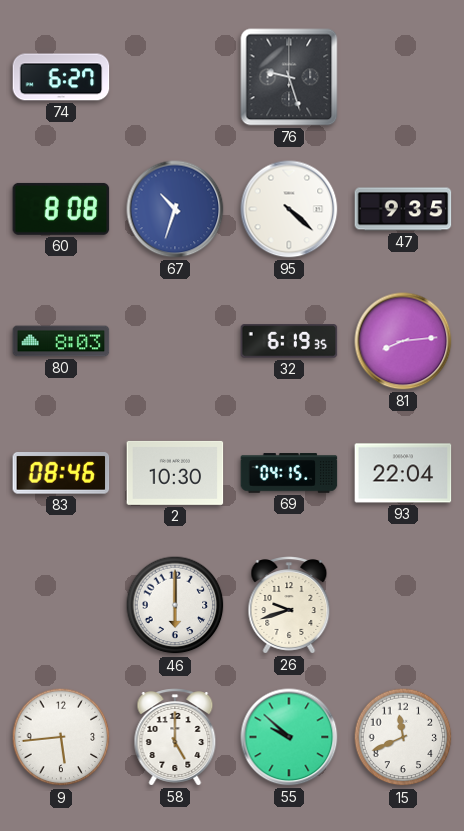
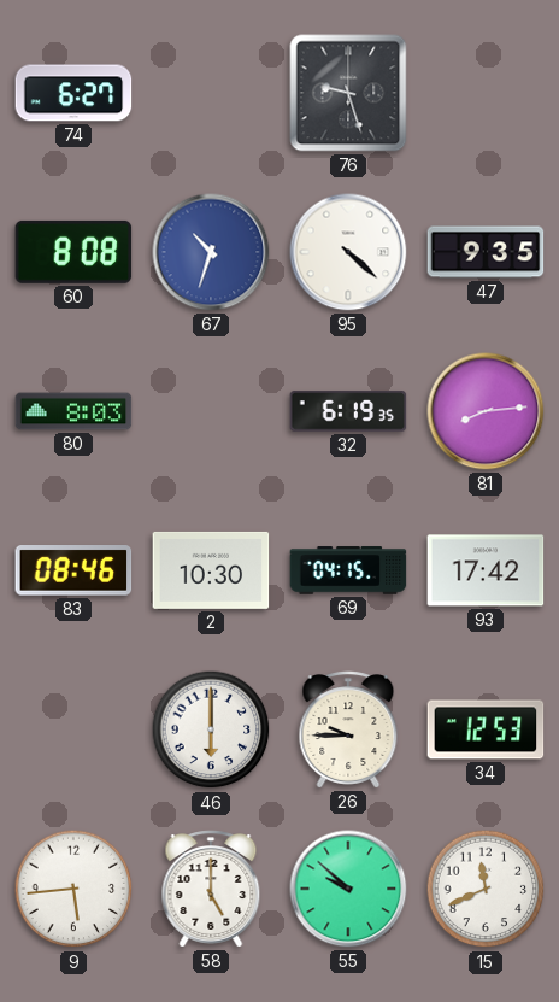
93: 22:04 -> 17:42
26: 9:42 -> 9:45
34: none -> 12:53
